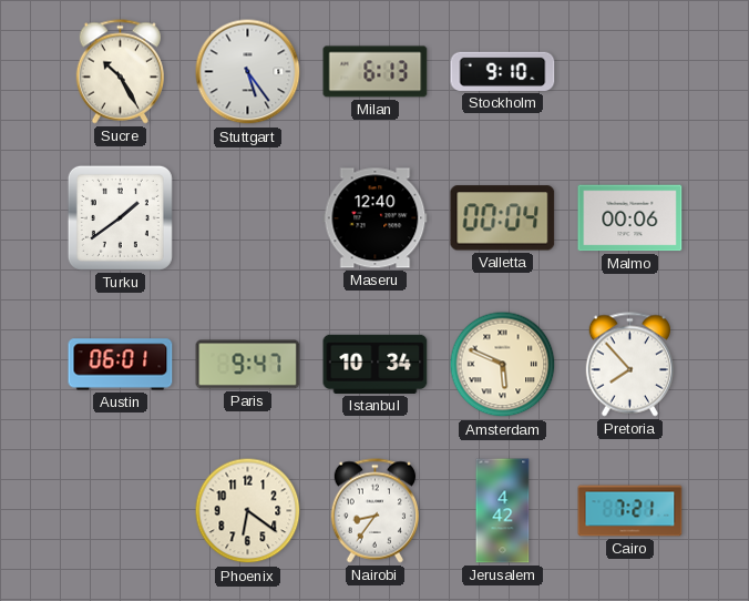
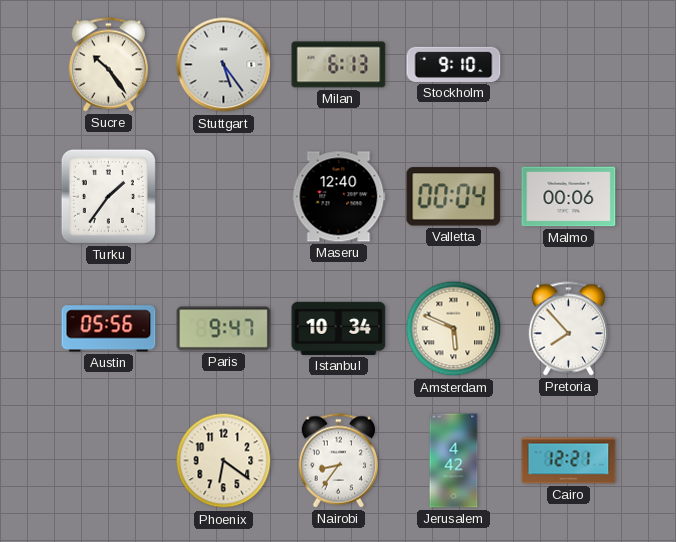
Sucre: 10:25 -> 10:24
Turku: 1:39 -> 1:36
Austin: 06:01 -> 05:56
Cairo: 7:21 -> 12:21
